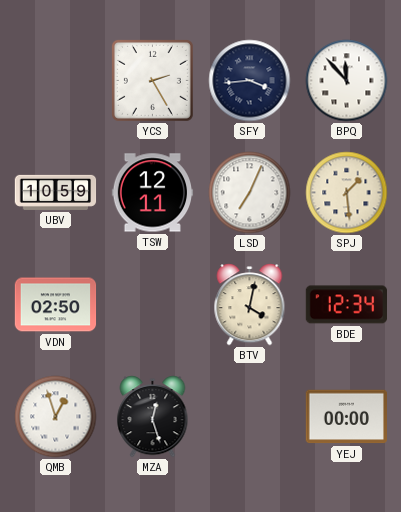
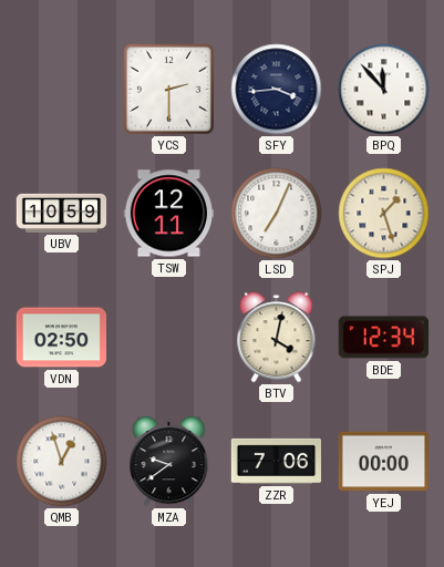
YCS: 2:25 -> 2:30
SPJ: 1:29 -> 1:27
MZA: 12:27 -> 9:39
ZZR: none -> 7:06
